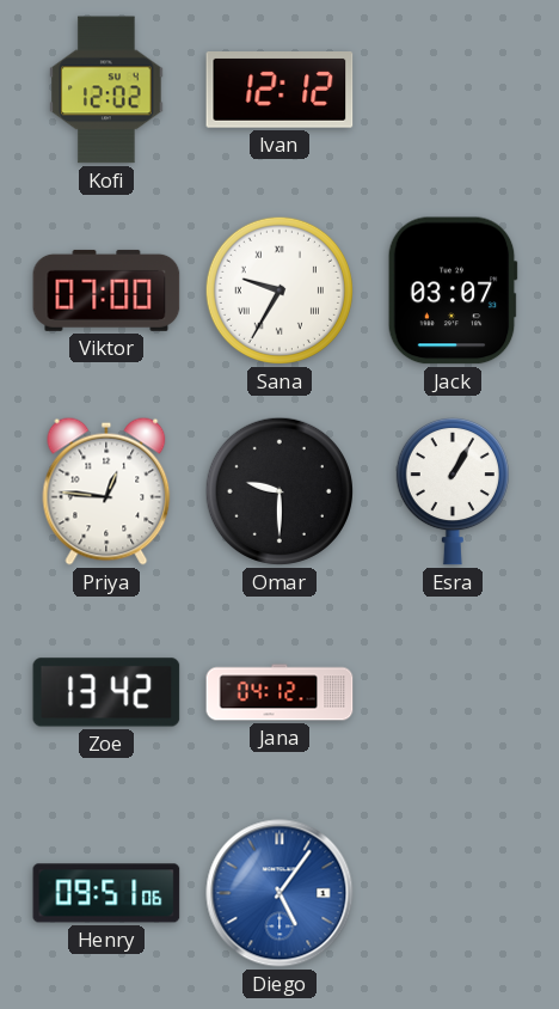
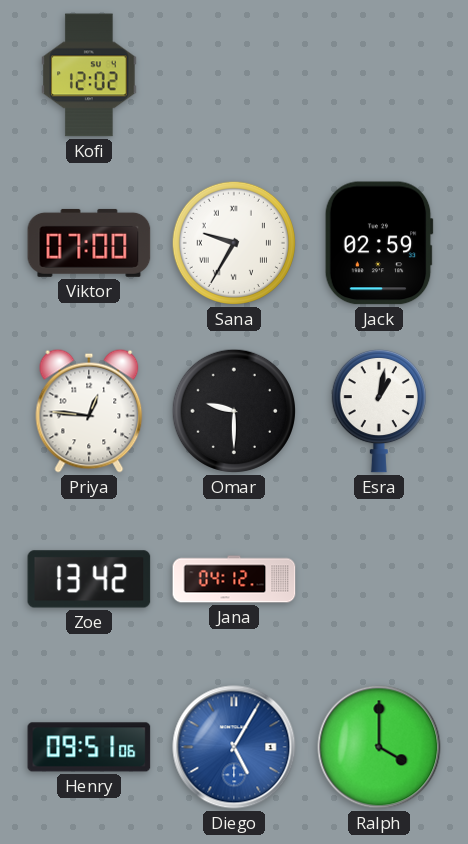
Ivan: 12:12 -> none
Jack: 03:07 -> 02:59
Esra: 1:05 -> 1:02
Diego: 5:06 -> 5:05
Ralph: none -> 4:00
